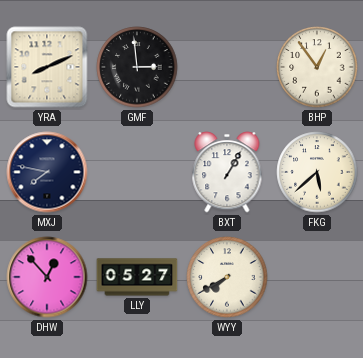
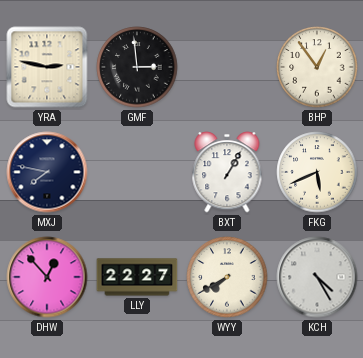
YRA: 8:11 -> 2:47
FKG: 5:38 -> 5:41
LLY: 05:27 -> 22:27
KCH: none -> 4:25
